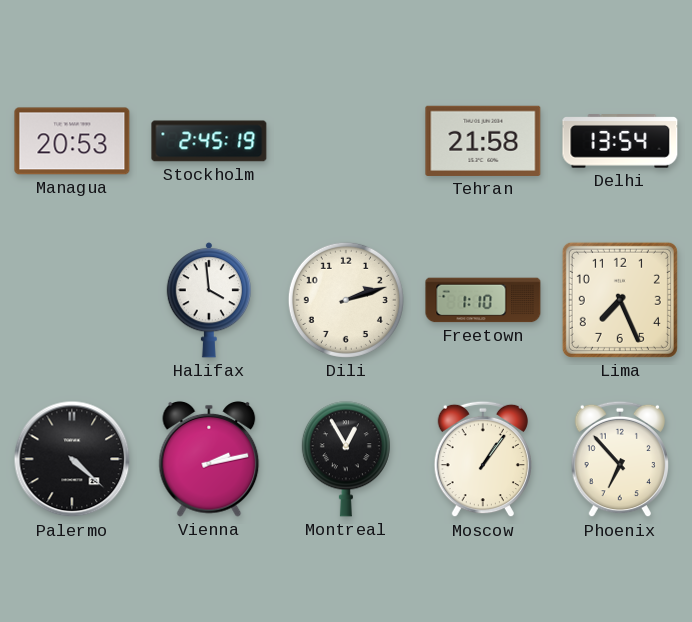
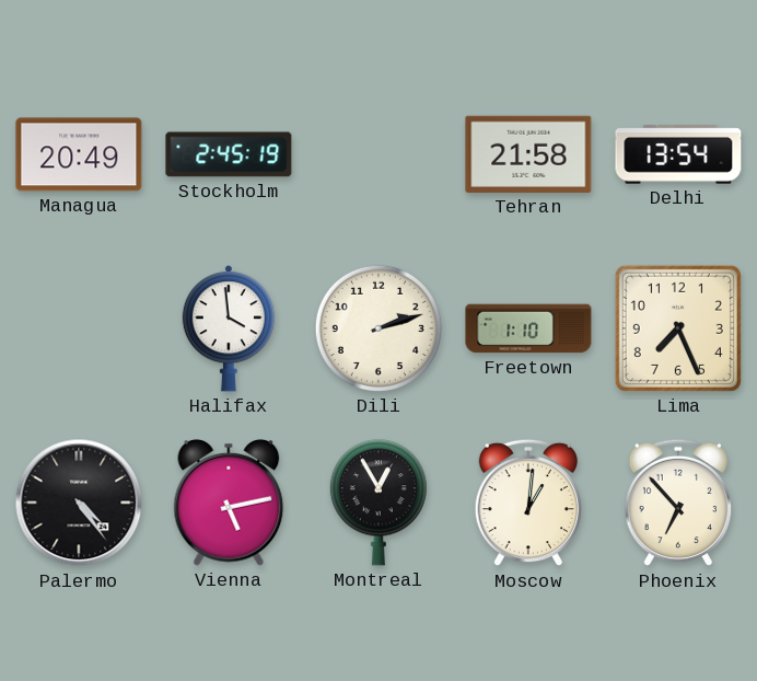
Managua: 20:53 -> 20:49
Palermo: 4:22 -> 4:24
Vienna: 2:13 -> 5:13
Moscow: 1:06 -> 1:01
